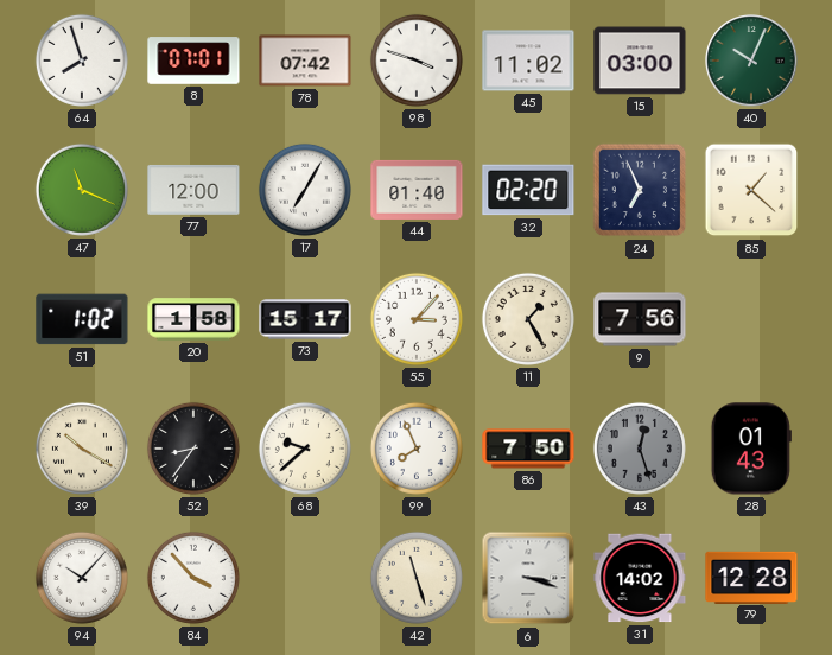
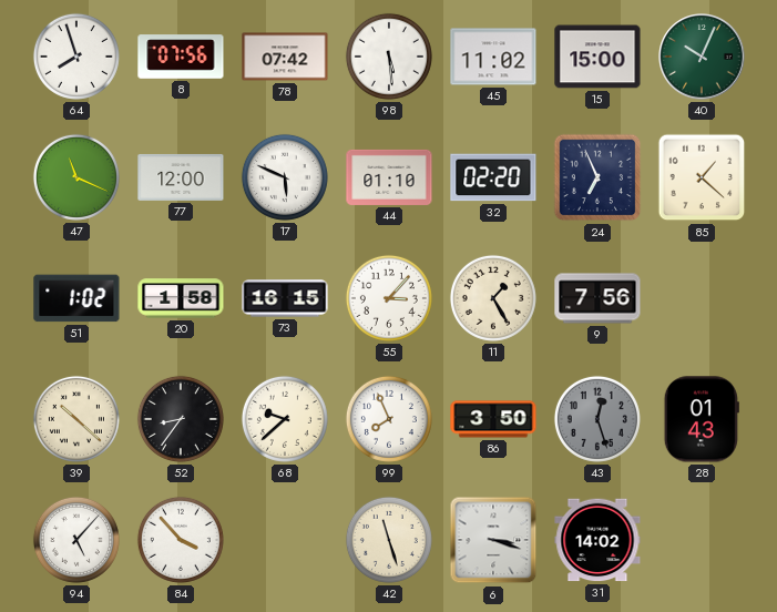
8: 07:01 -> 07:56
98: 3:48 -> 5:29
15: 03:00 -> 15:00
17: 7:05 -> 5:49
44: 01:40 -> 01:10
73: 15:17 -> 16:15
39: 10:20 -> 10:22
86: 7:50 -> 3:50
94: 10:07 -> 5:07
79: 12:28 -> none
